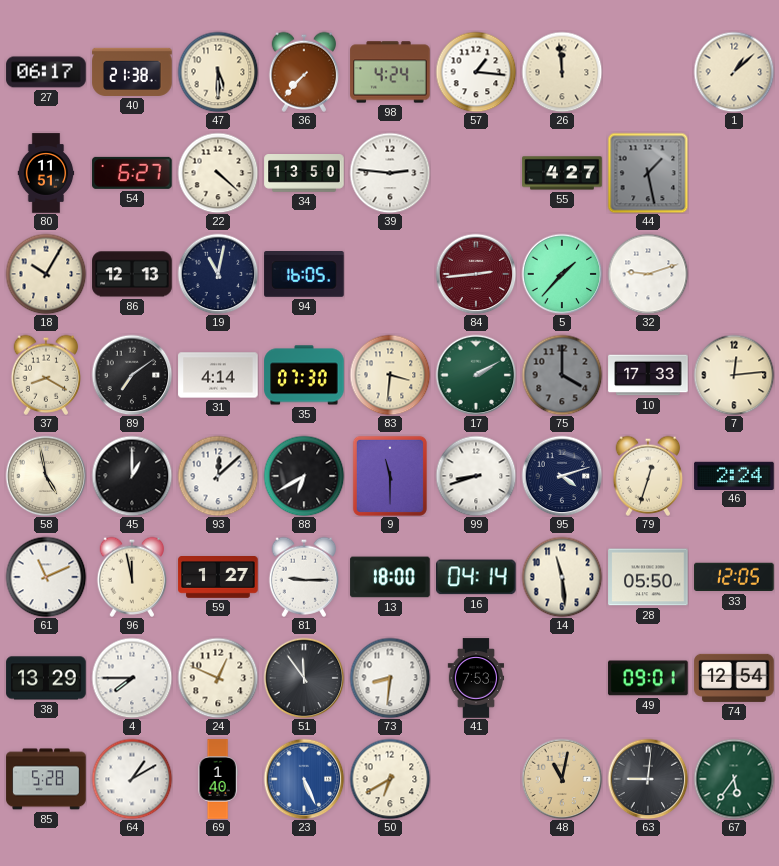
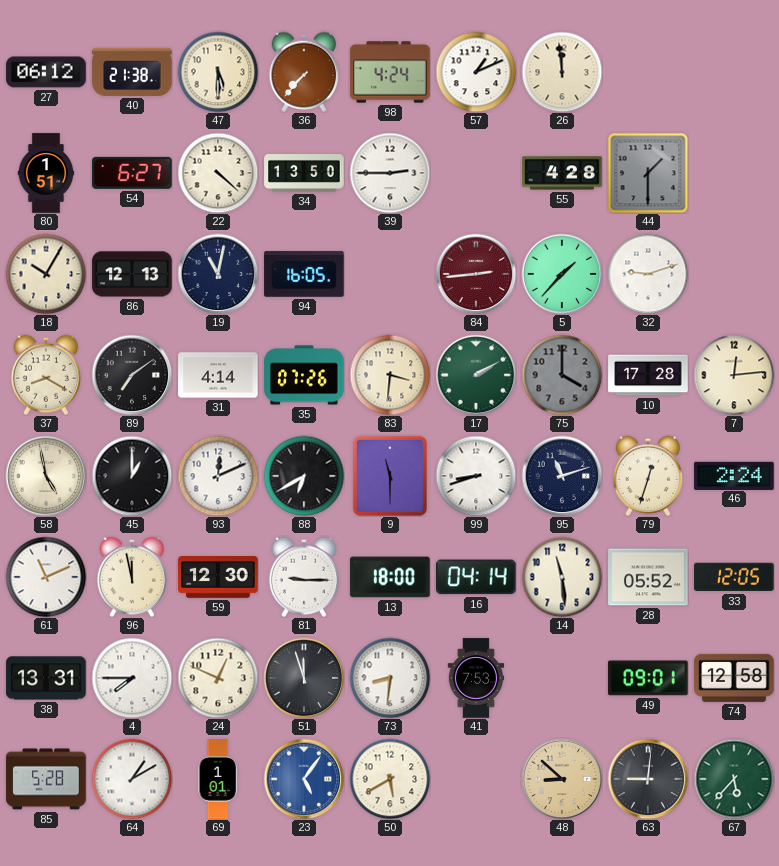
27: 06:17 -> 06:12
57: 1:16 -> 1:11
1: 1:08 -> none
80: 11:51 -> 1:51
39: 2:46 -> 2:45
55: 4:27 -> 4:28
44: 1:28 -> 1:30
35: 07:30 -> 07:26
10: 17:33 -> 17:28
93: 12:08 -> 12:11
95: 4:12 -> 11:12
59: 1:27 -> 12:30
28: 05:50 -> 05:52
38: 13:29 -> 13:31
51: 11:54 -> 11:57
74: 12:54 -> 12:58
69: 1:40 -> 1:01
23: 5:26 -> 5:06
50: 6:40 -> 5:40
48: 11:02 -> 8:52
67: 5:36 -> 5:37
